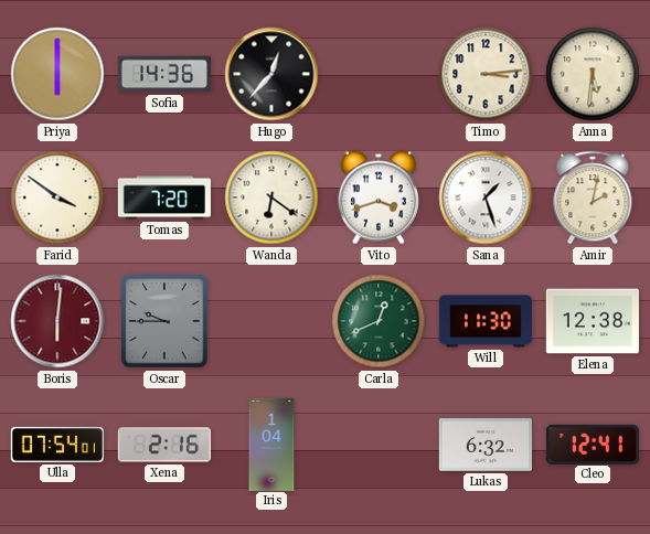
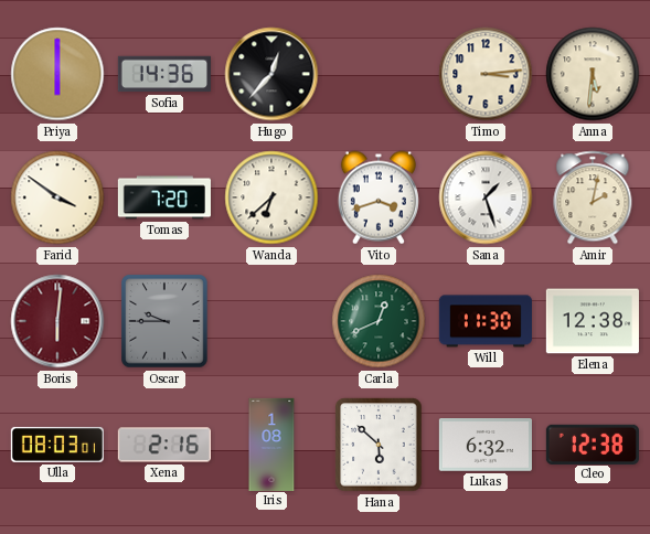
Wanda: 6:21 -> 6:38
Ulla: 07:54 -> 08:03
Iris: 1:04 -> 1:08
Hana: none -> 5:52
Cleo: 12:41 -> 12:38
